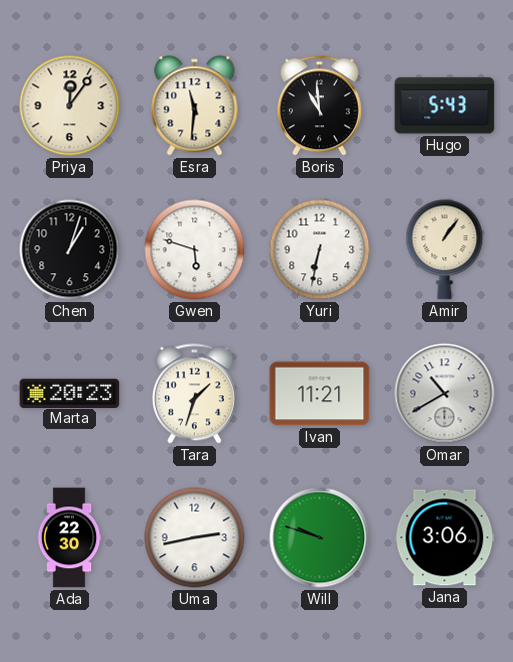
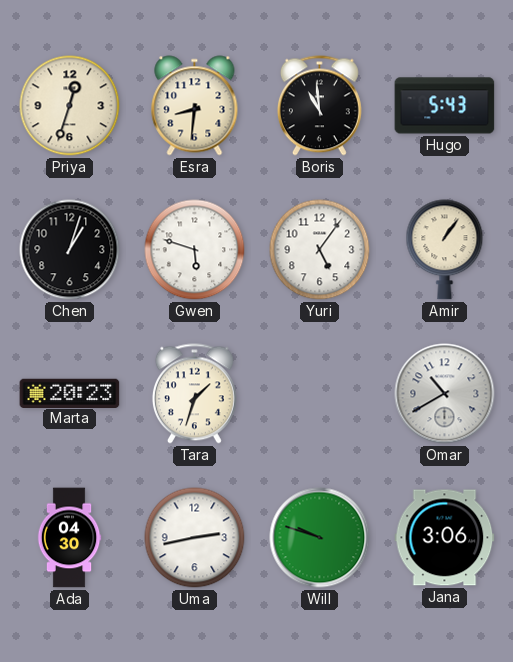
Priya: 12:06 -> 12:33
Esra: 11:31 -> 8:31
Yuri: 6:32 -> 5:06
Ivan: 11:21 -> none
Ada: 22:30 -> 04:30
